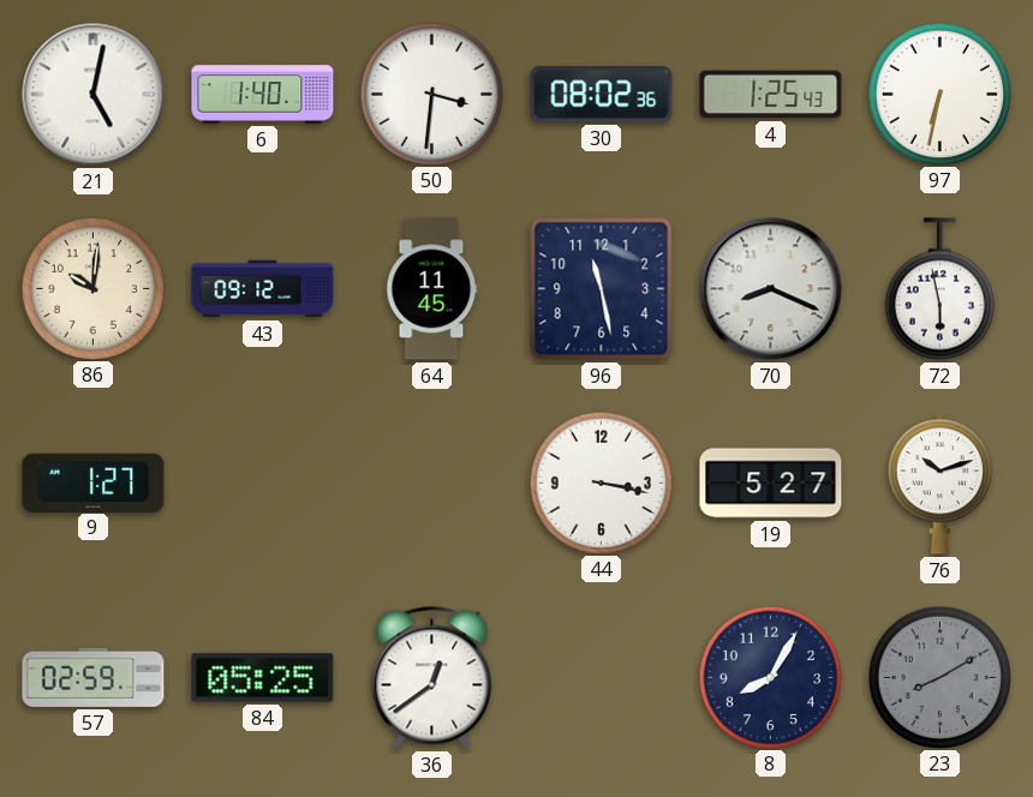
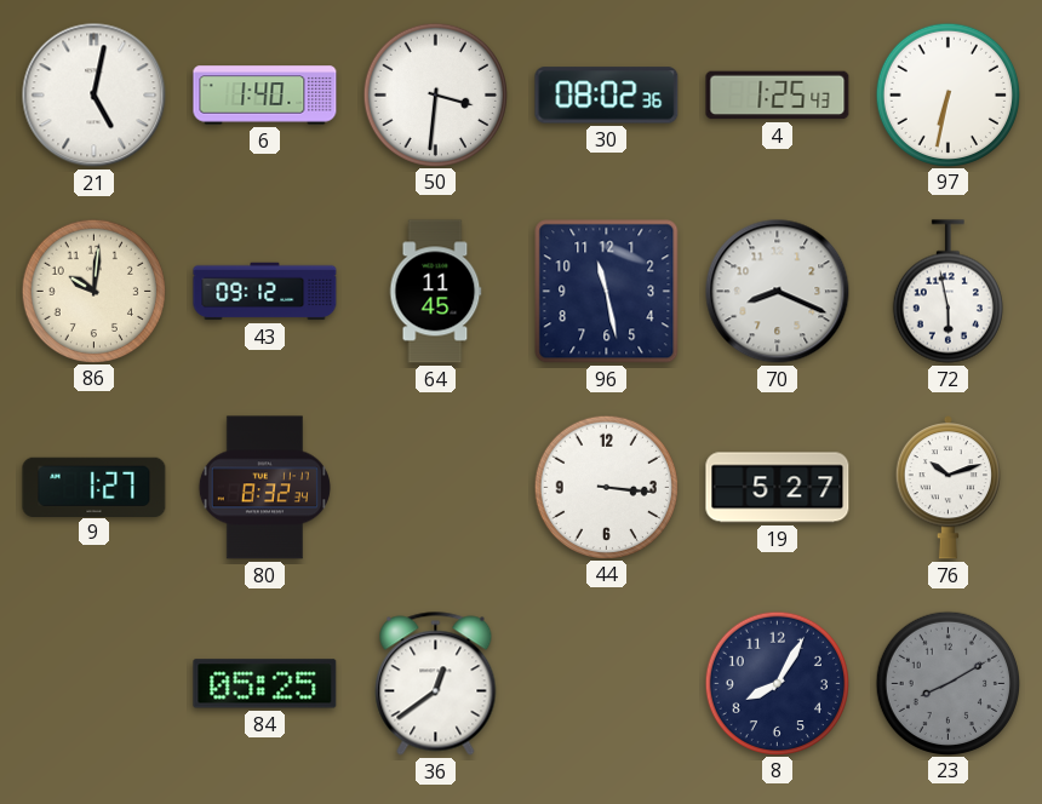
80: none -> 8:32
44: 3:17 -> 3:16
57: 02:59 -> none
